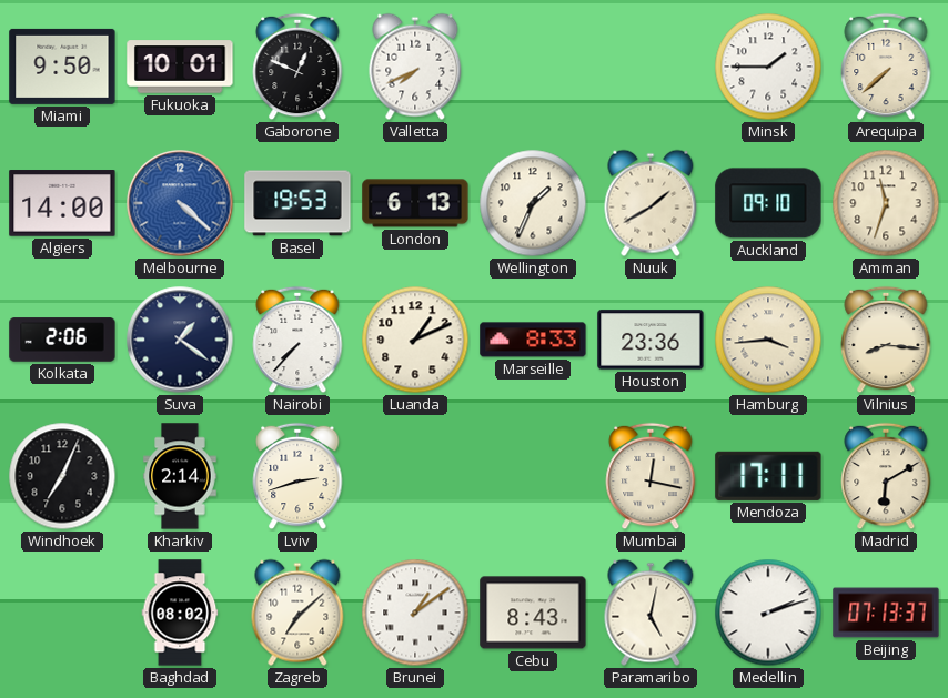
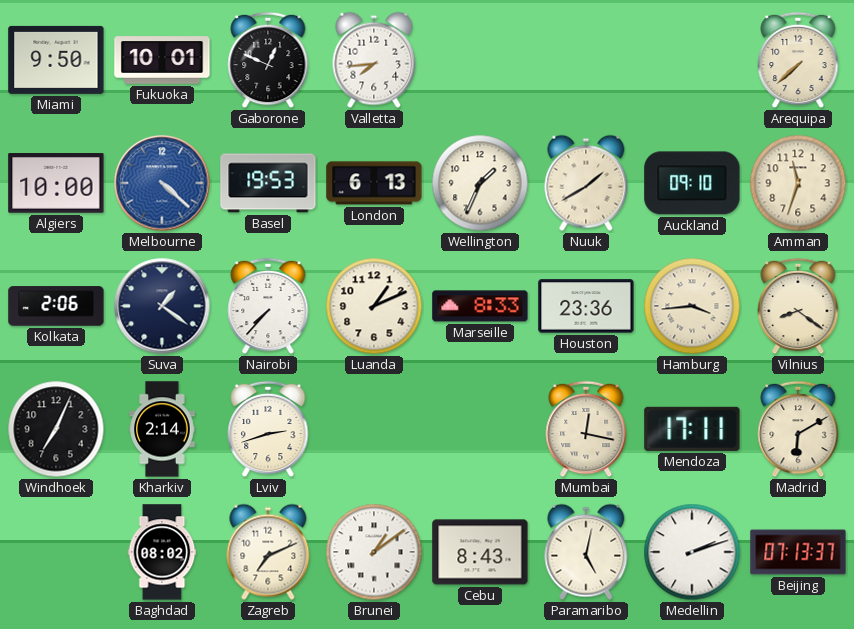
Valletta: 7:41 -> 7:44
Minsk: 1:45 -> none
Algiers: 14:00 -> 10:00
Vilnius: 8:16 -> 8:21
Zagreb: 7:08 -> 7:11
